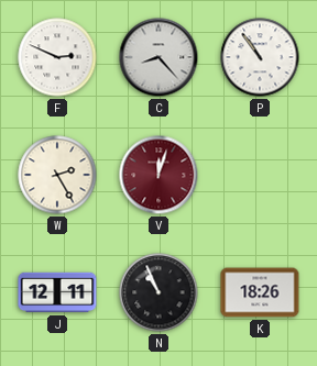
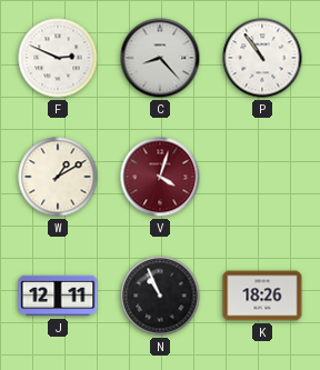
W: 2:25 -> 1:10
V: 12:03 -> 4:03
